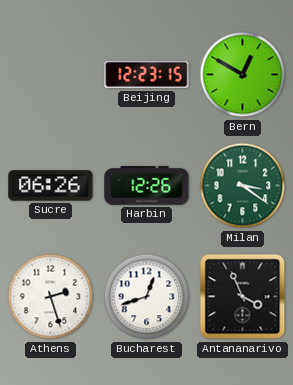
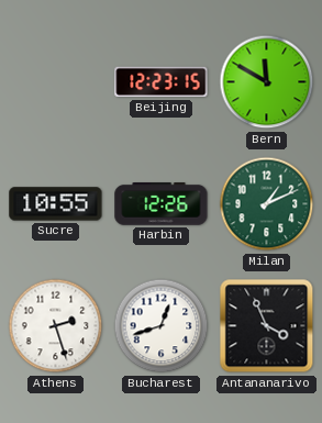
Bern: 12:50 -> 11:50
Sucre: 06:26 -> 10:55
Milan: 3:21 -> 1:11
